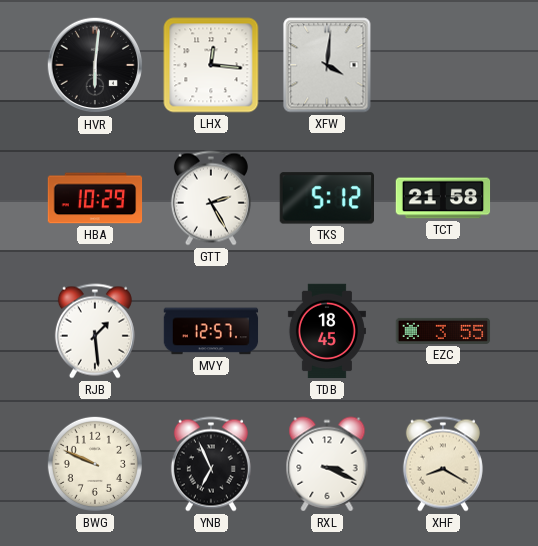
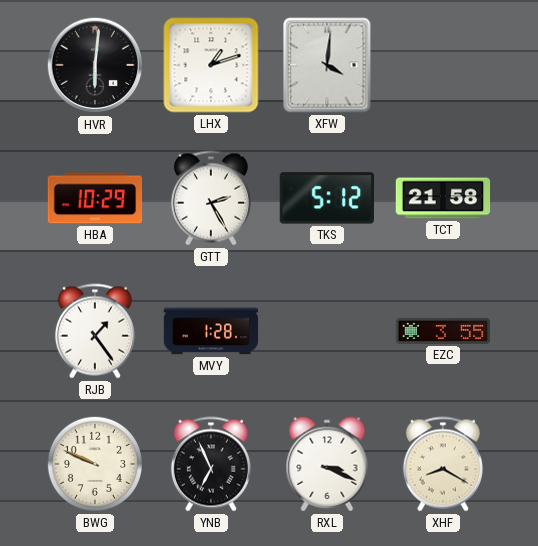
LHX: 12:16 -> 1:12
RJB: 1:29 -> 1:24
MVY: 12:57 -> 1:28
TDB: 18:45 -> none
